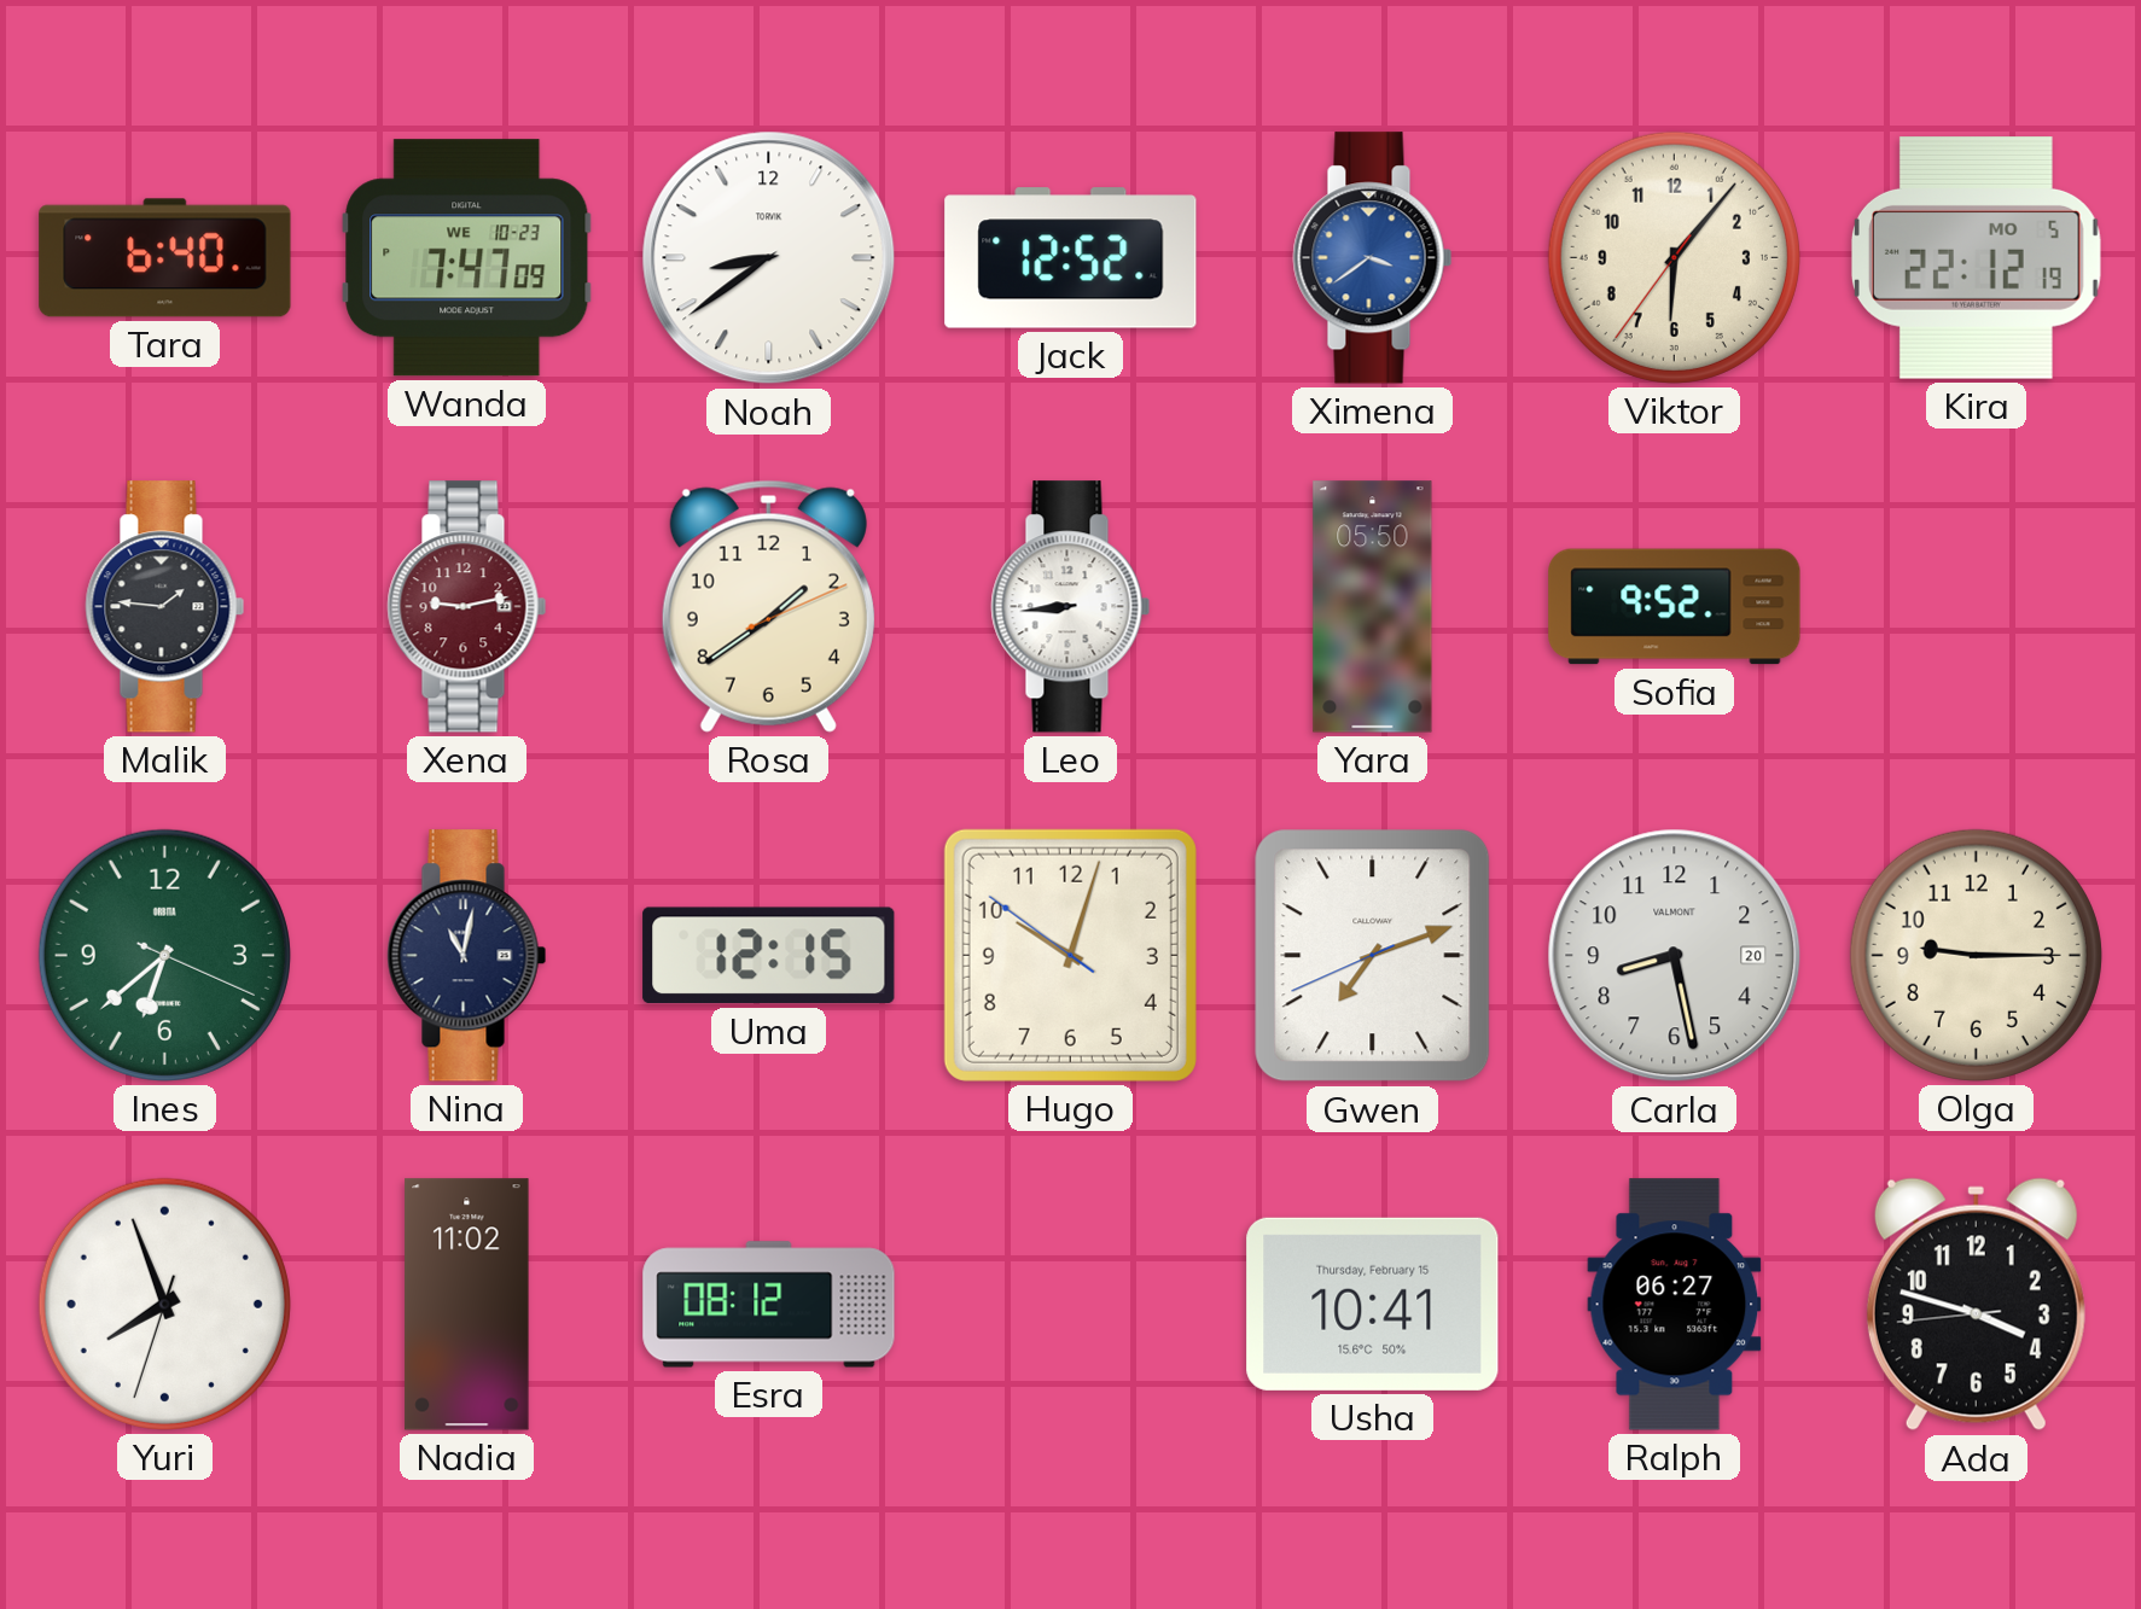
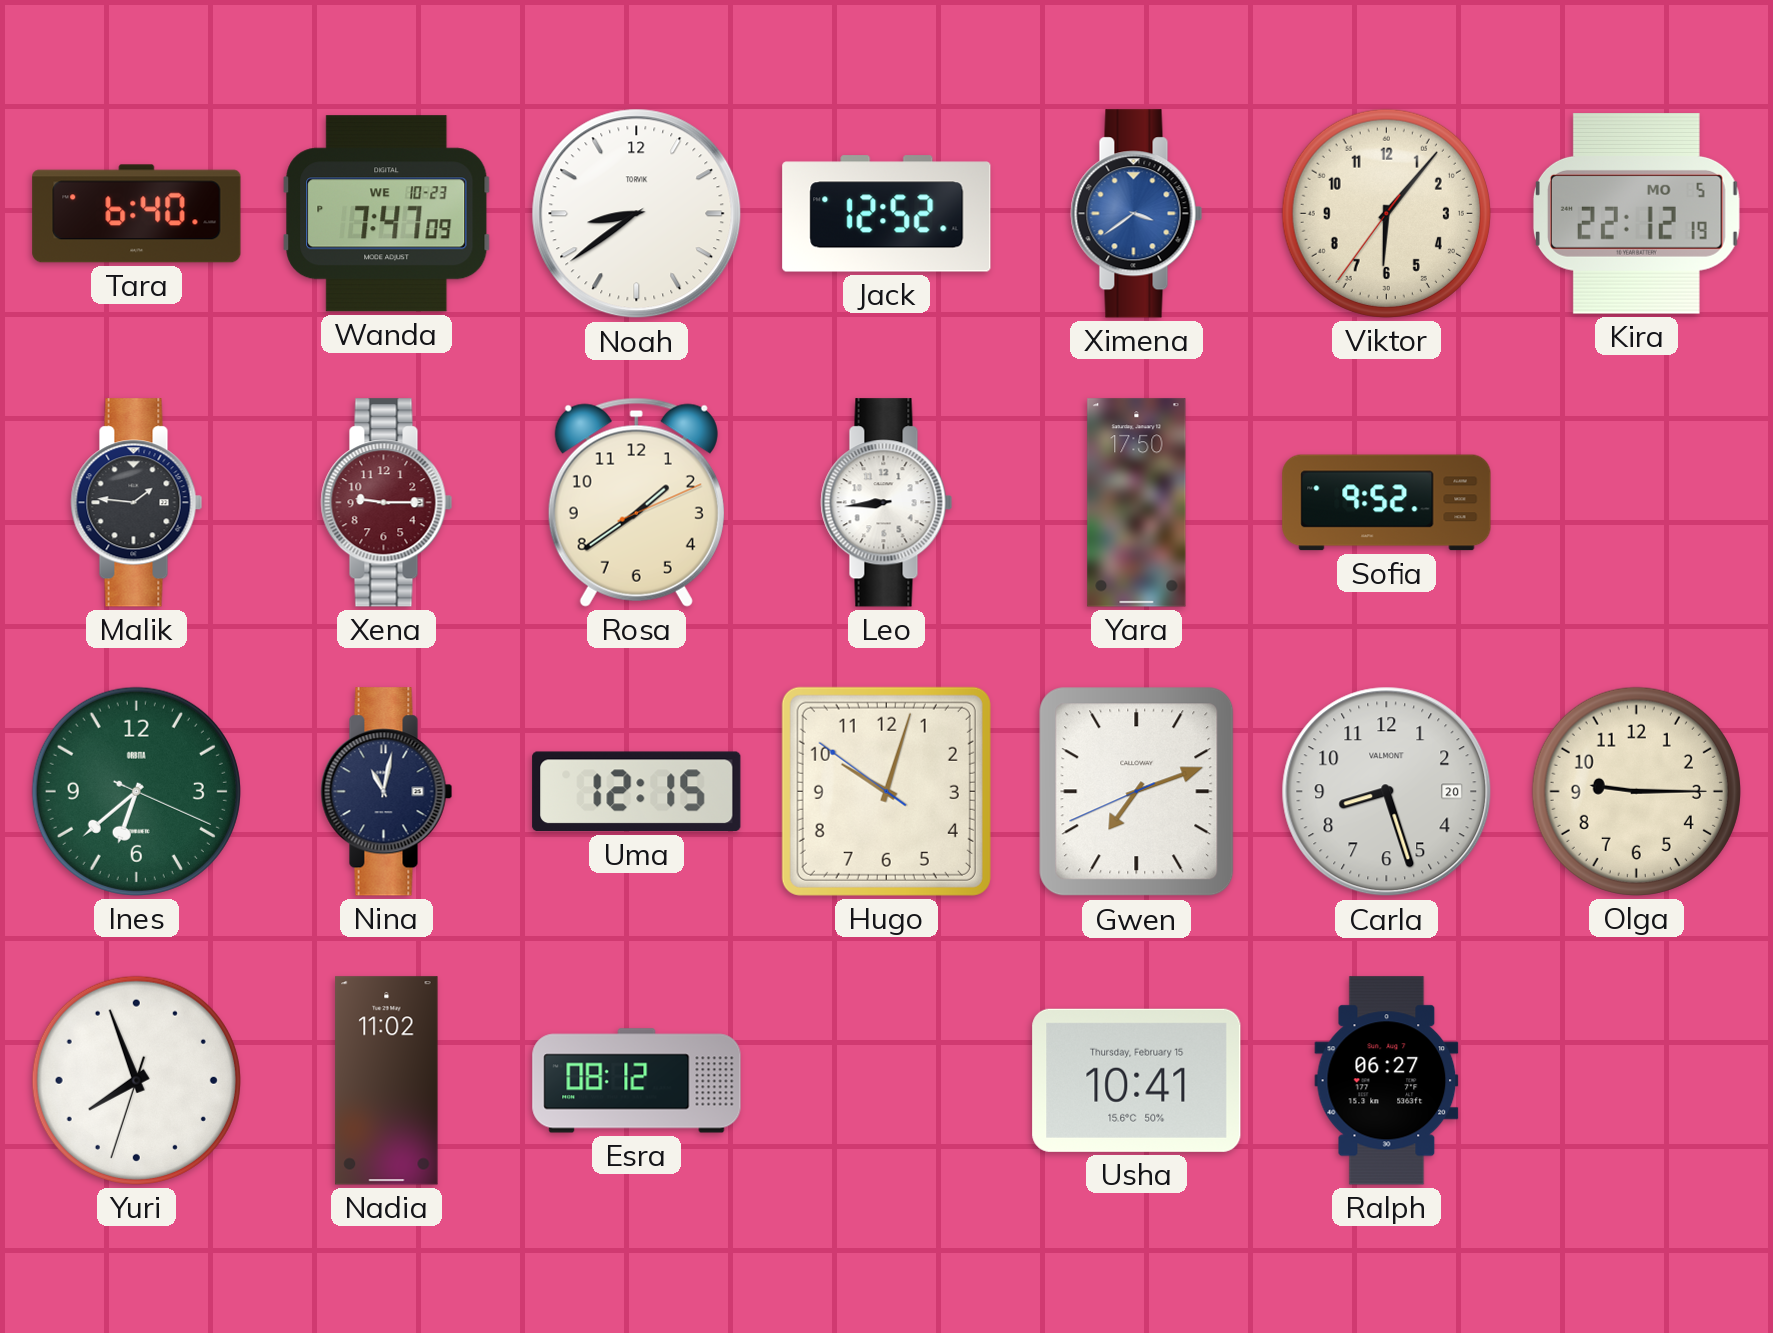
Xena: 9:13 -> 9:15
Yara: 05:50 -> 17:50
Carla: 8:28 -> 8:27
Ada: 3:47 -> none
